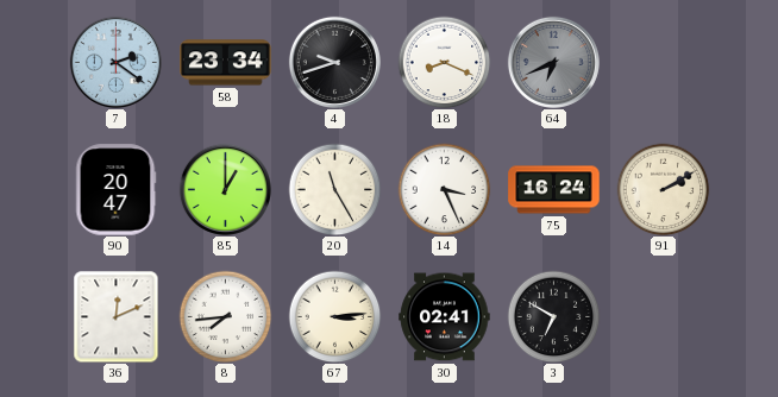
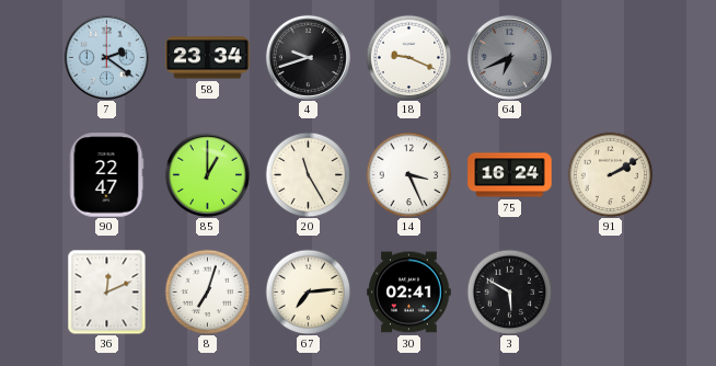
18: 8:19 -> 9:19
90: 20:47 -> 22:47
8: 7:44 -> 7:03
67: 3:14 -> 7:14
3: 6:50 -> 5:50
